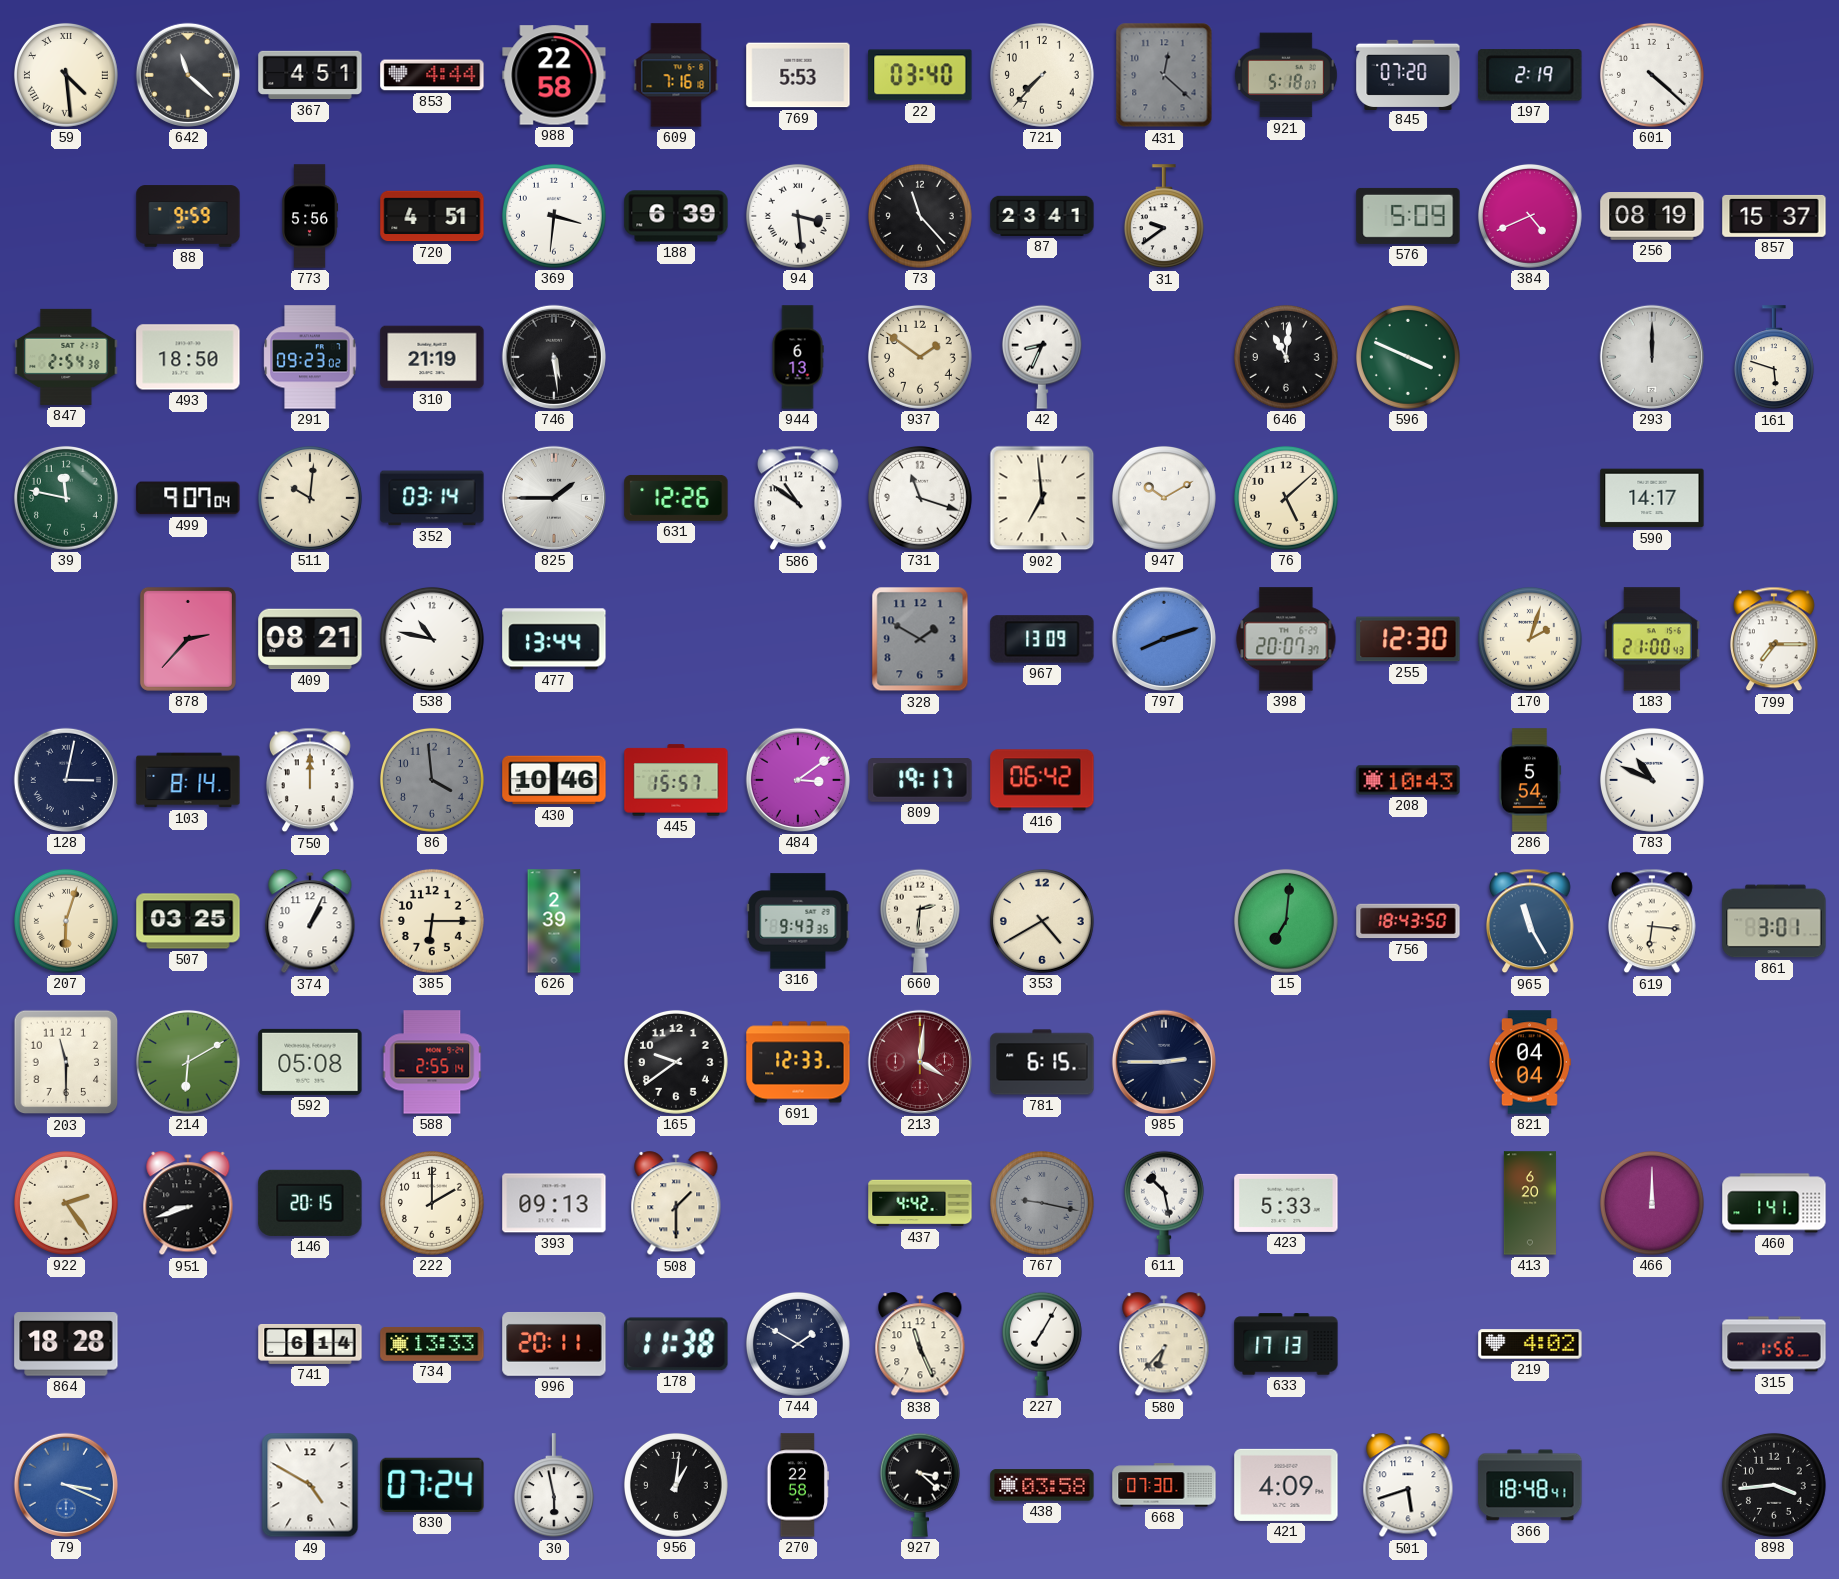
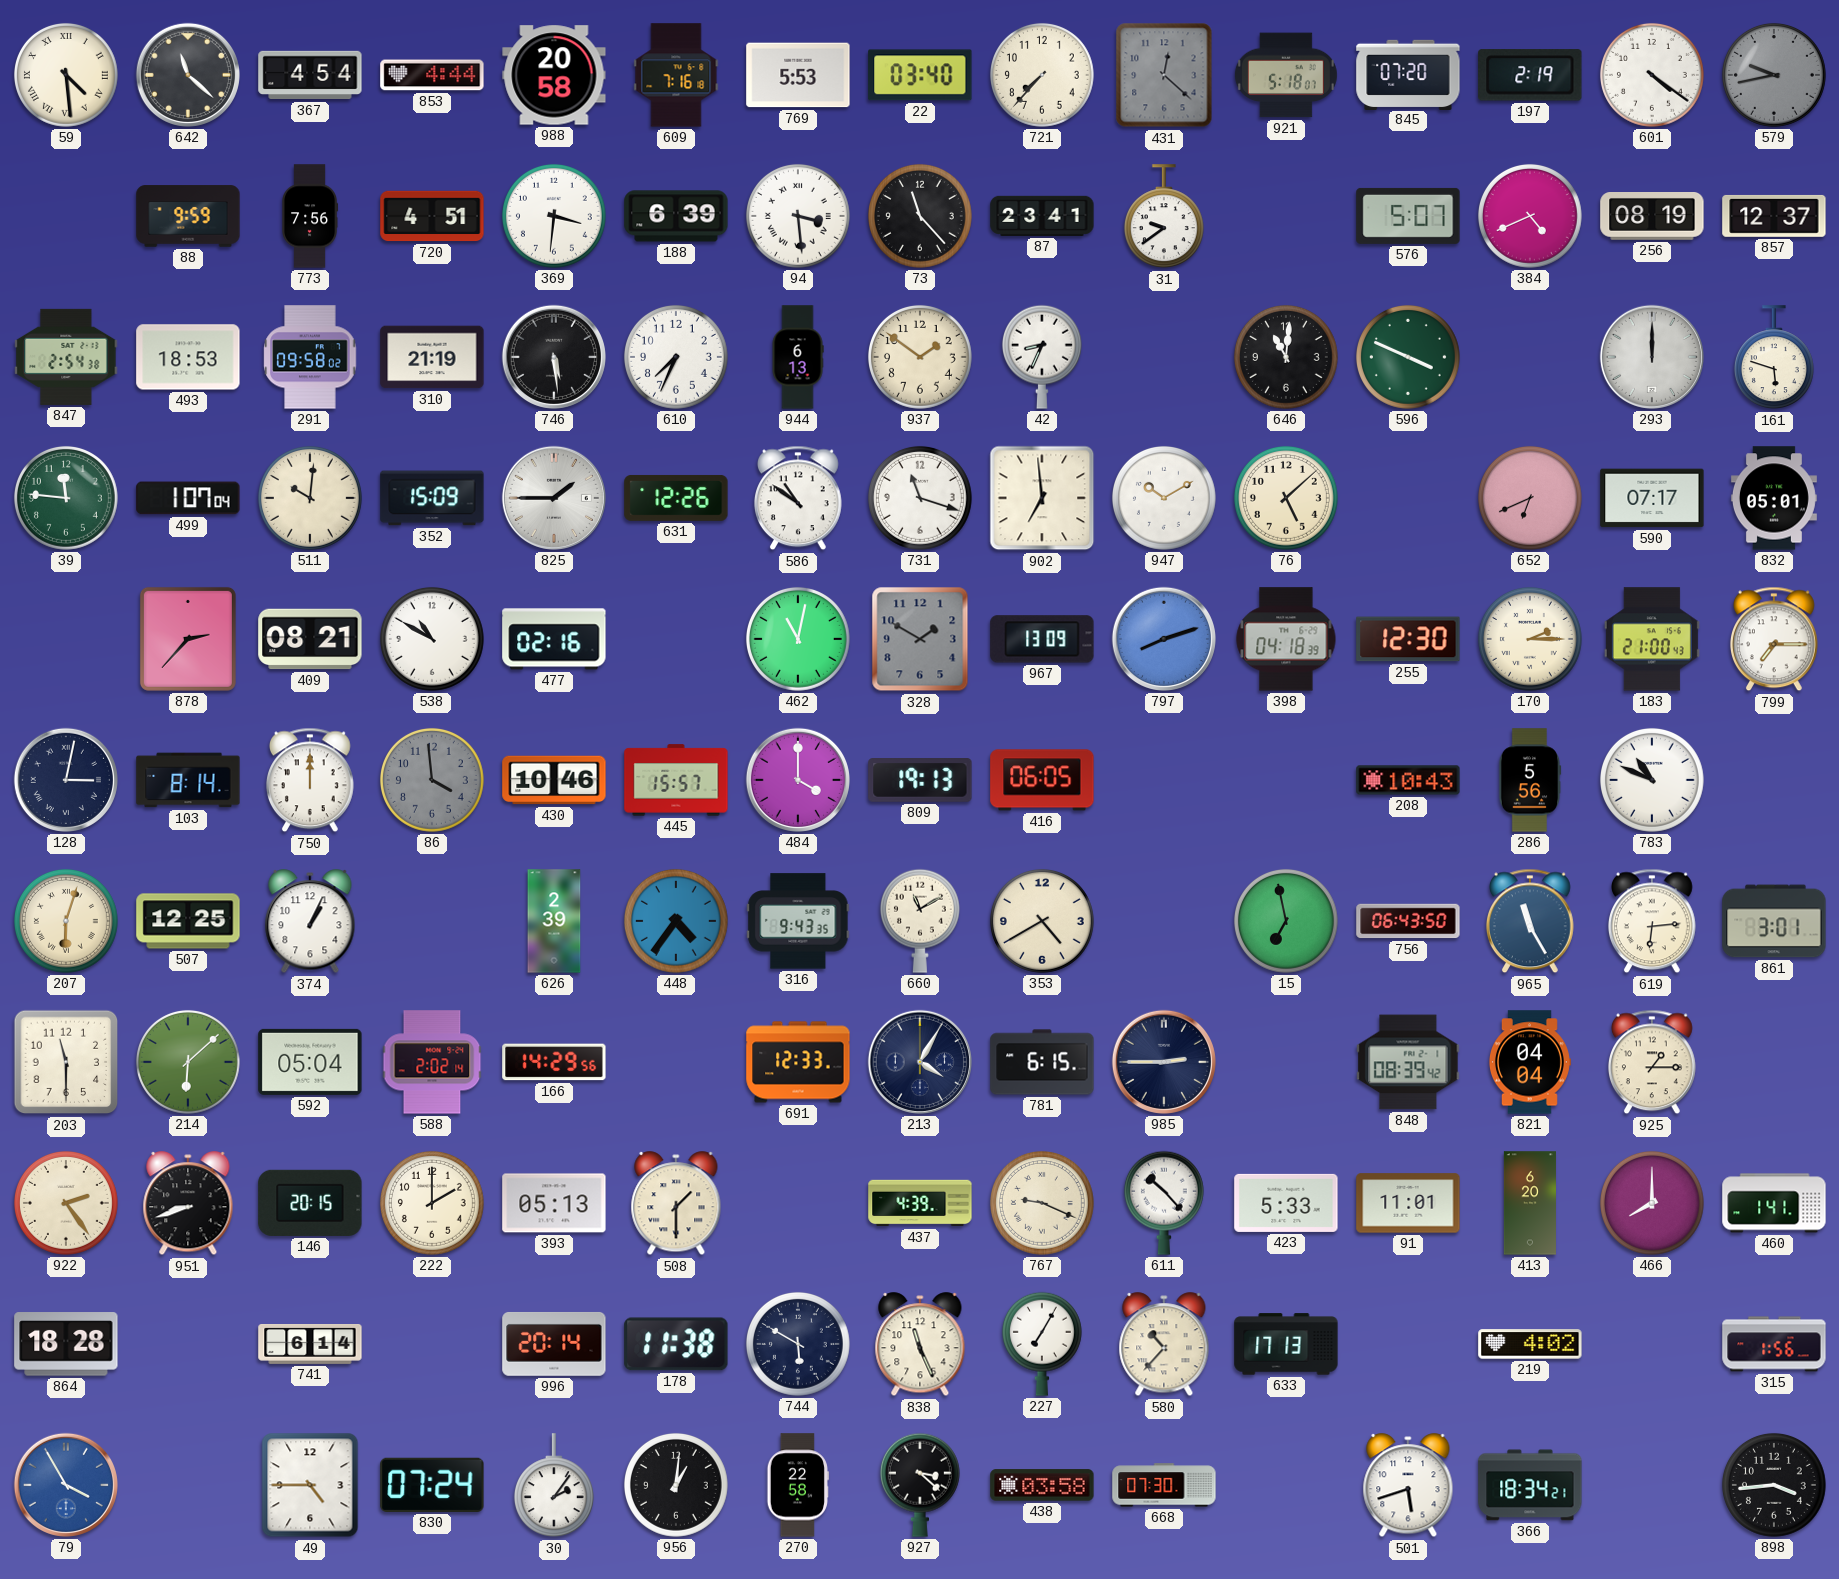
367: 4:51 -> 4:54
988: 22:58 -> 20:58
601: 4:22 -> 4:21
579: none -> 9:43
773: 5:56 -> 7:56
576: 5:09 -> 5:07
857: 15:37 -> 12:37
493: 18:50 -> 18:53
291: 09:23 -> 09:58
610: none -> 7:34
39: 11:47 -> 11:46
499: 9:07 -> 1:07
352: 03:14 -> 15:09
652: none -> 6:41
590: 14:17 -> 07:17
832: none -> 05:01
538: 10:47 -> 10:50
477: 13:44 -> 02:16
462: none -> 11:02
398: 20:07 -> 04:18
170: 2:03 -> 2:15
484: 3:09 -> 4:00
809: 19:17 -> 19:13
416: 06:42 -> 06:05
286: 5:54 -> 5:56
507: 03:25 -> 12:25
385: 6:15 -> none
448: none -> 4:36
660: 2:31 -> 11:10
15: 7:01 -> 6:58
756: 18:43 -> 06:43
619: 6:16 -> 6:14
214: 6:10 -> 6:08
592: 05:08 -> 05:04
588: 2:55 -> 2:02
166: none -> 14:29
165: 9:39 -> none
213: 4:01 -> 4:05
213 dial: burgundy -> navy
848: none -> 08:39
925: none -> 1:15
393: 09:13 -> 05:13
437: 4:42 -> 4:39
767: 9:17 -> 9:19
767 dial: grey -> cream
611: 10:28 -> 10:23
91: none -> 11:01
466: 12:00 -> 8:00
734: 13:33 -> none
996: 20:11 -> 20:14
744: 1:50 -> 5:50
580: 6:37 -> 10:37
79: 3:19 -> 3:55
49: 4:50 -> 4:45
30: 5:58 -> 2:06
421: 4:09 -> none
366: 18:48 -> 18:34
